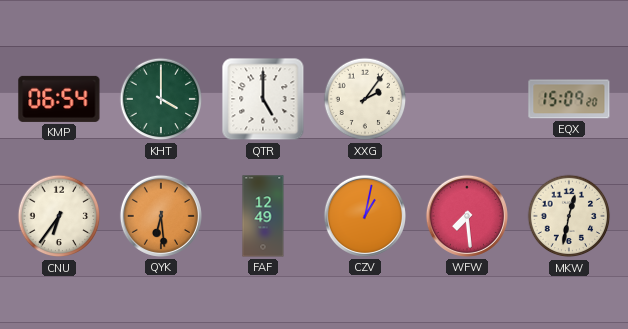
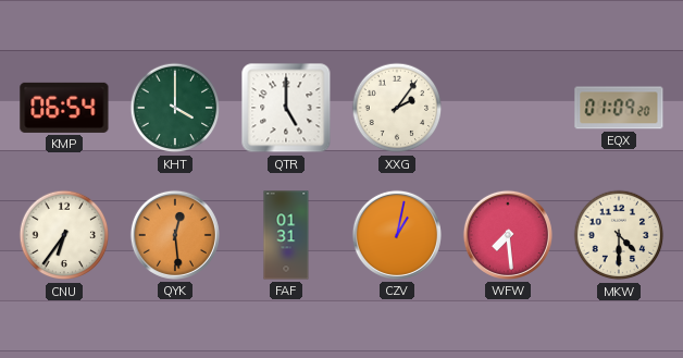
EQX: 15:09 -> 01:09
QYK: 6:29 -> 12:29
FAF: 12:49 -> 01:31
MKW: 12:32 -> 4:30
